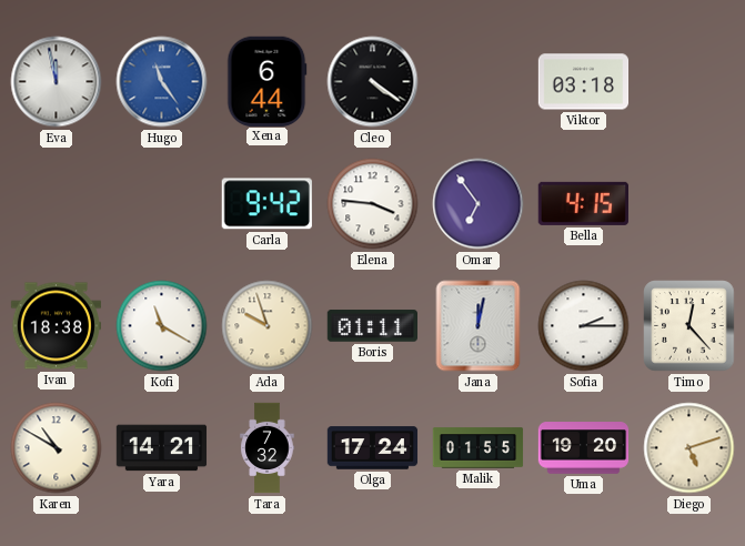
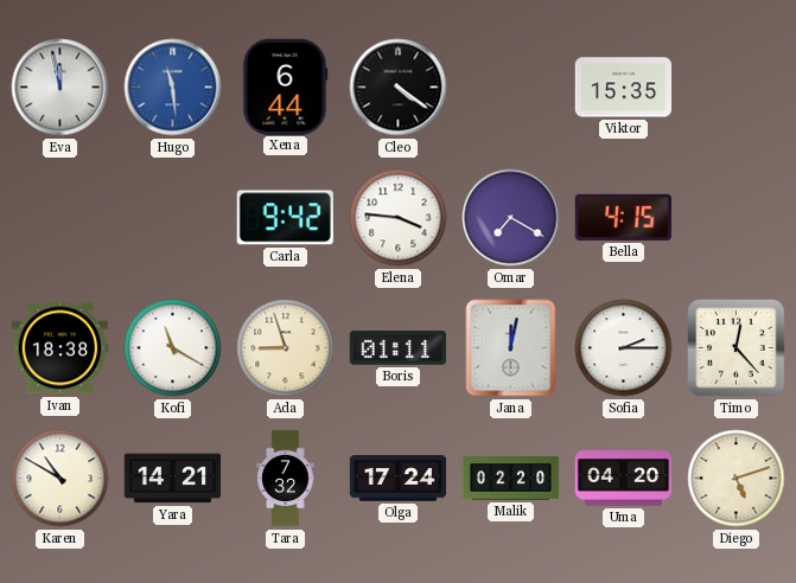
Hugo: 11:24 -> 11:29
Viktor: 03:18 -> 15:35
Omar: 6:54 -> 7:20
Ada: 9:57 -> 8:57
Malik: 01:55 -> 02:20
Uma: 19:20 -> 04:20
